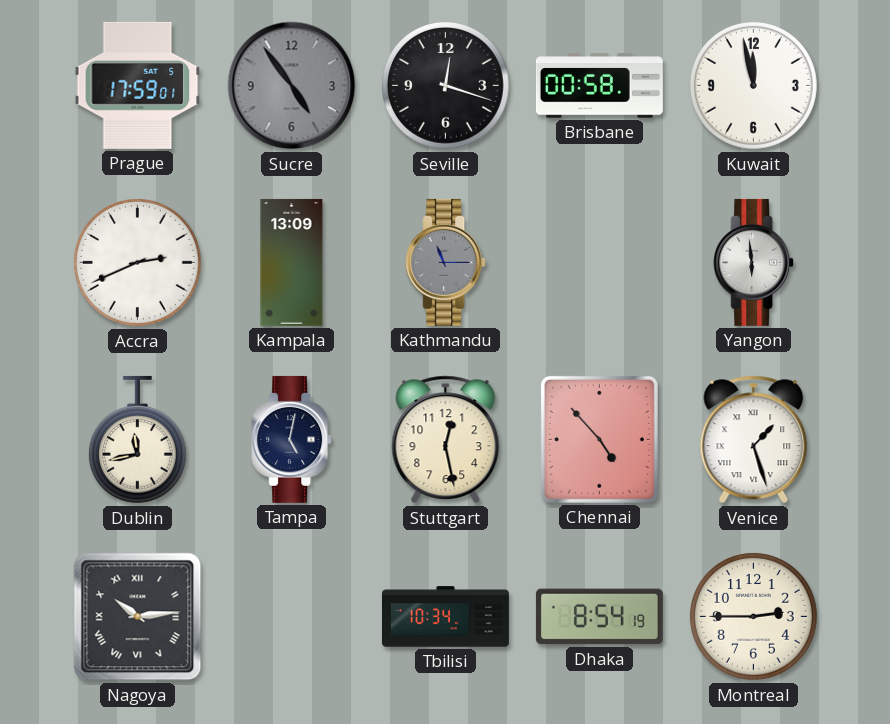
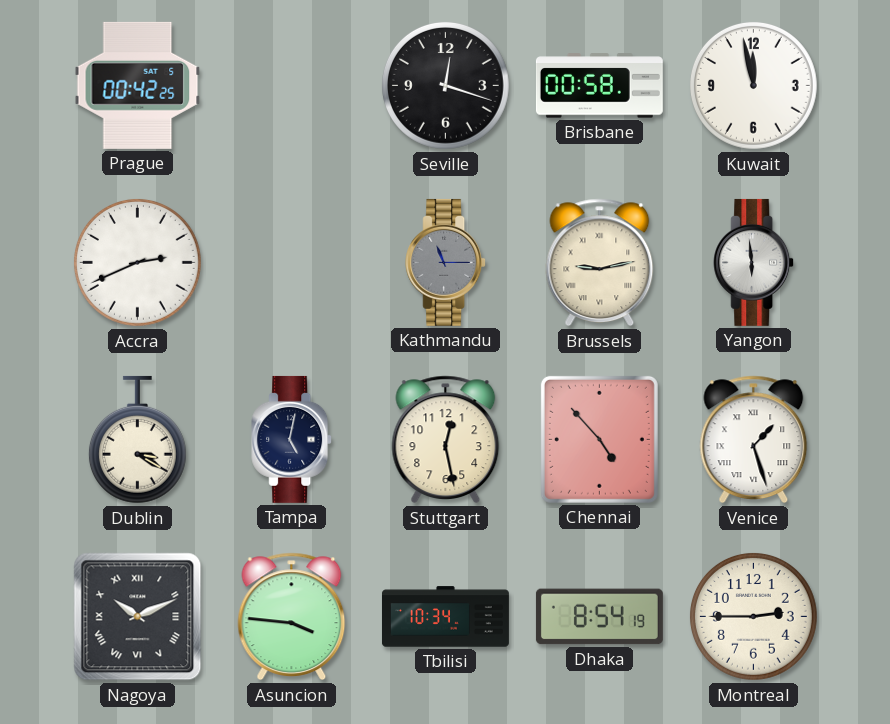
Prague: 17:59 -> 00:42
Sucre: 4:54 -> none
Kampala: 13:09 -> none
Brussels: none -> 9:13
Dublin: 11:43 -> 3:20
Nagoya: 10:14 -> 10:11
Asuncion: none -> 3:46
